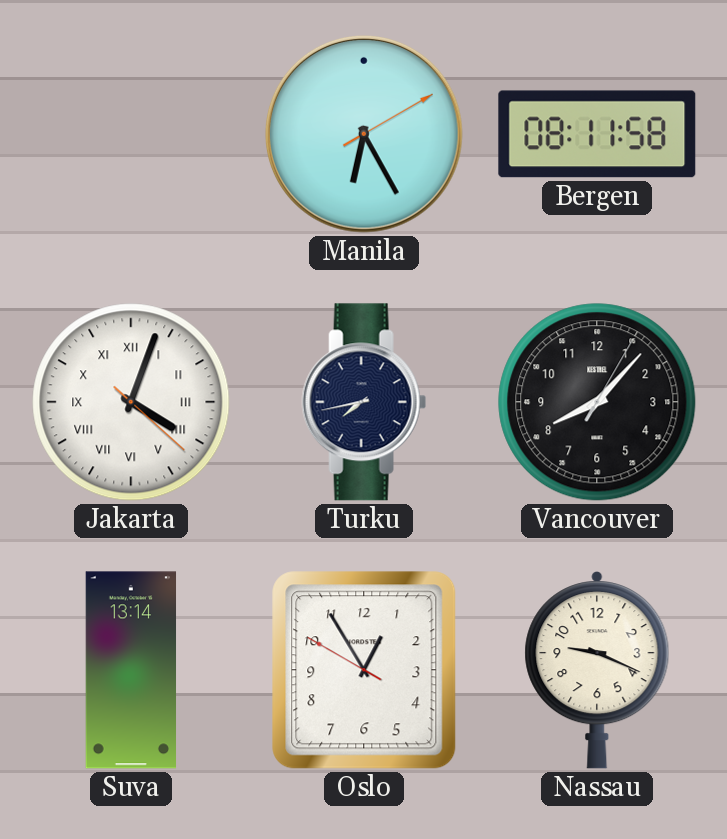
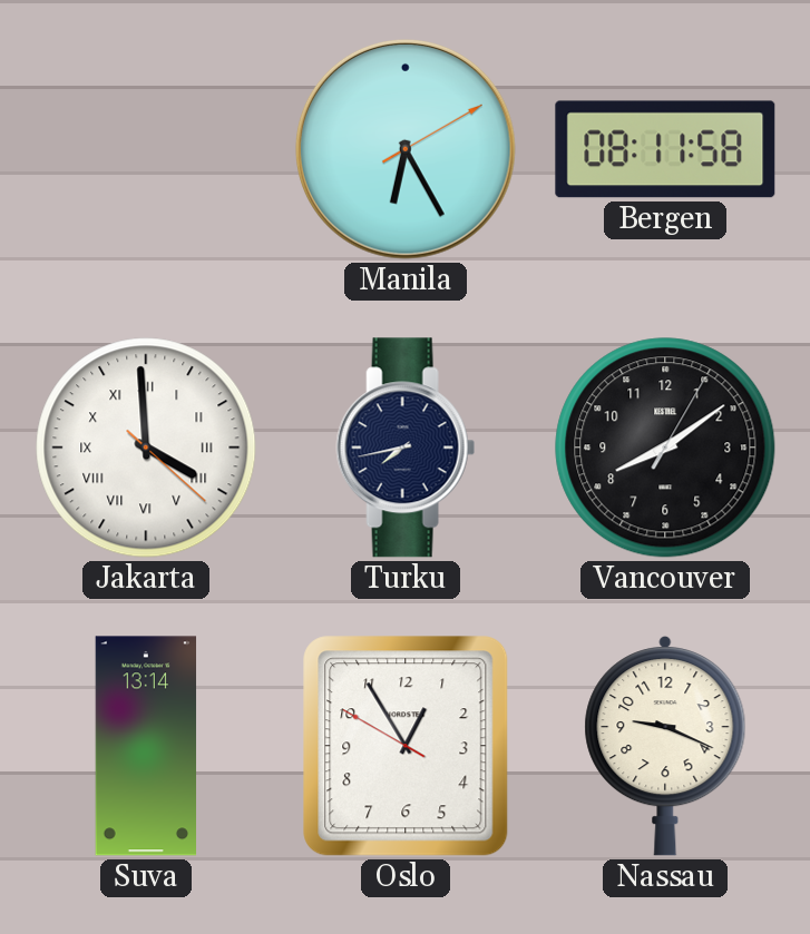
Jakarta: 4:03 -> 3:59
Vancouver: 8:07 -> 8:09
